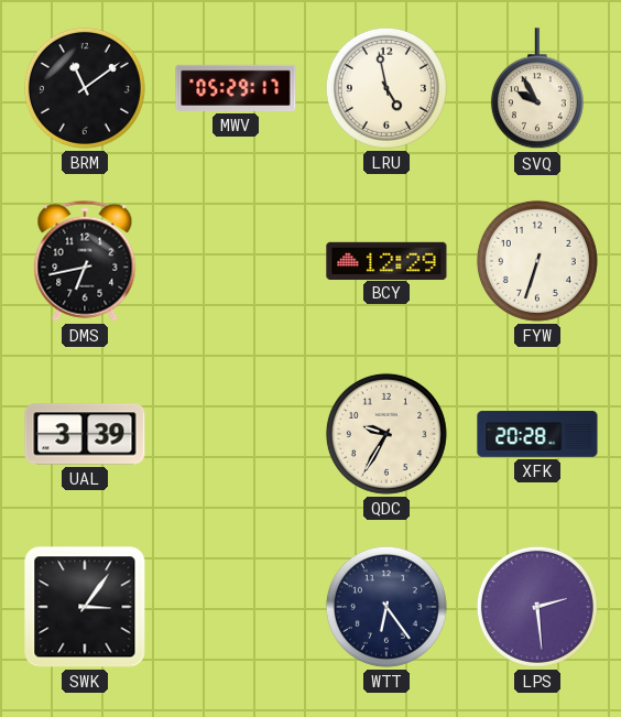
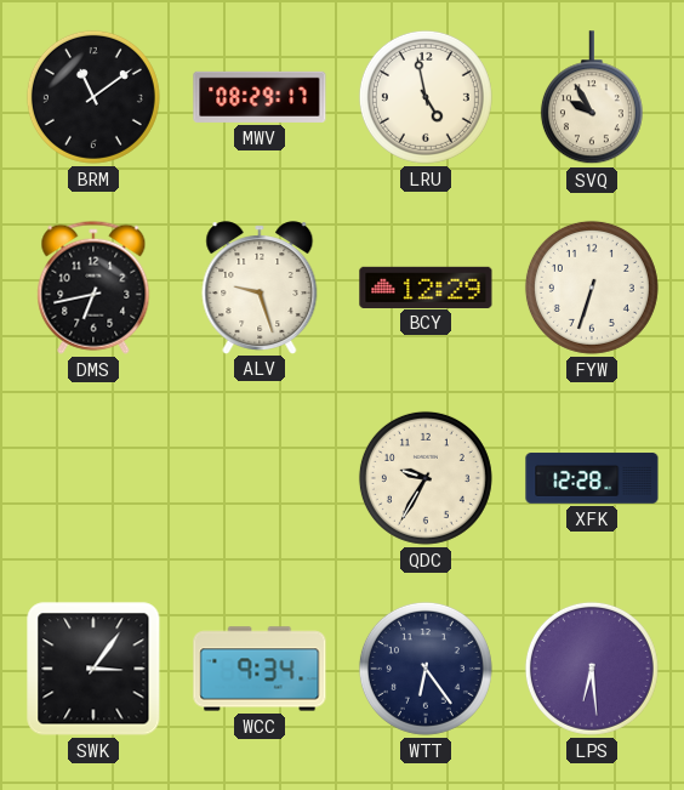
MWV: 05:29 -> 08:29
ALV: none -> 9:27
UAL: 3:39 -> none
XFK: 20:28 -> 12:28
WCC: none -> 9:34
LPS: 2:29 -> 6:29
